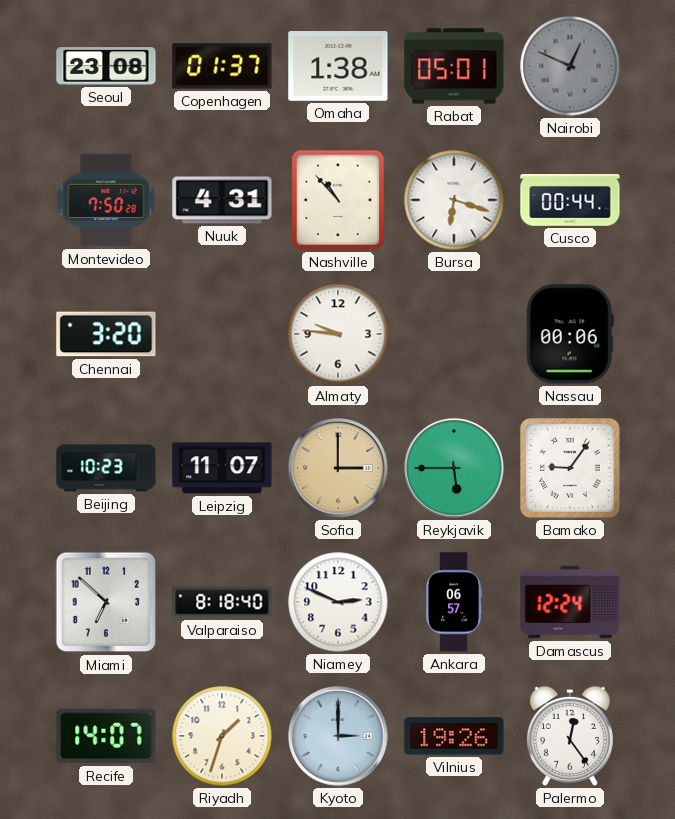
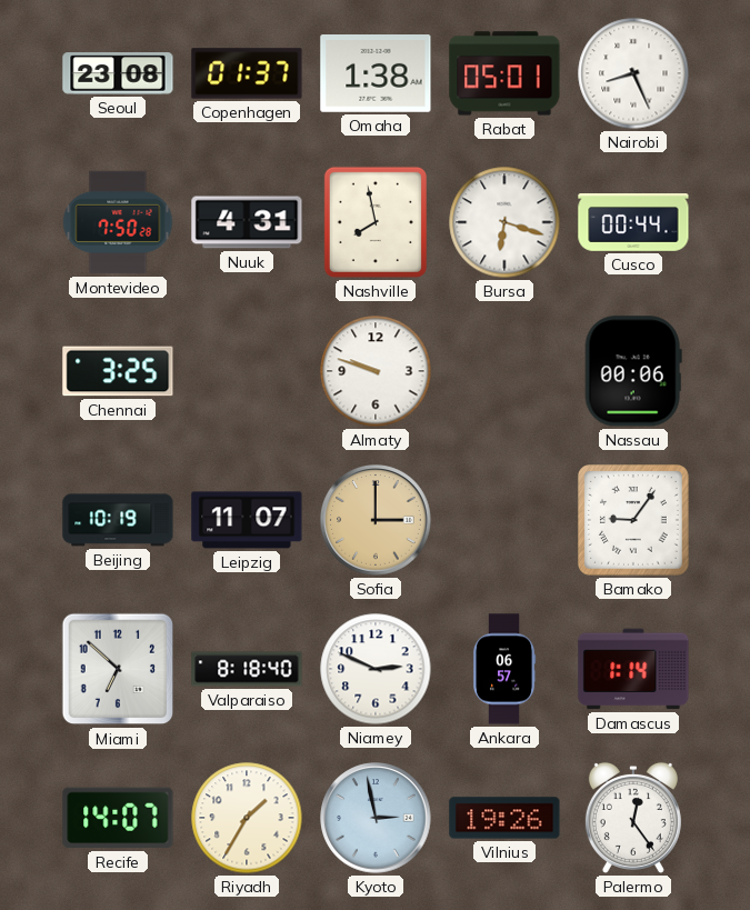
Nairobi: 12:49 -> 8:26
Nairobi dial: grey -> white
Nashville: 10:53 -> 7:58
Chennai: 3:20 -> 3:25
Almaty: 9:46 -> 9:48
Beijing: 10:23 -> 10:19
Reykjavik: 5:45 -> none
Damascus: 12:24 -> 1:14
Riyadh: 1:33 -> 1:35
Kyoto: 3:00 -> 2:58
